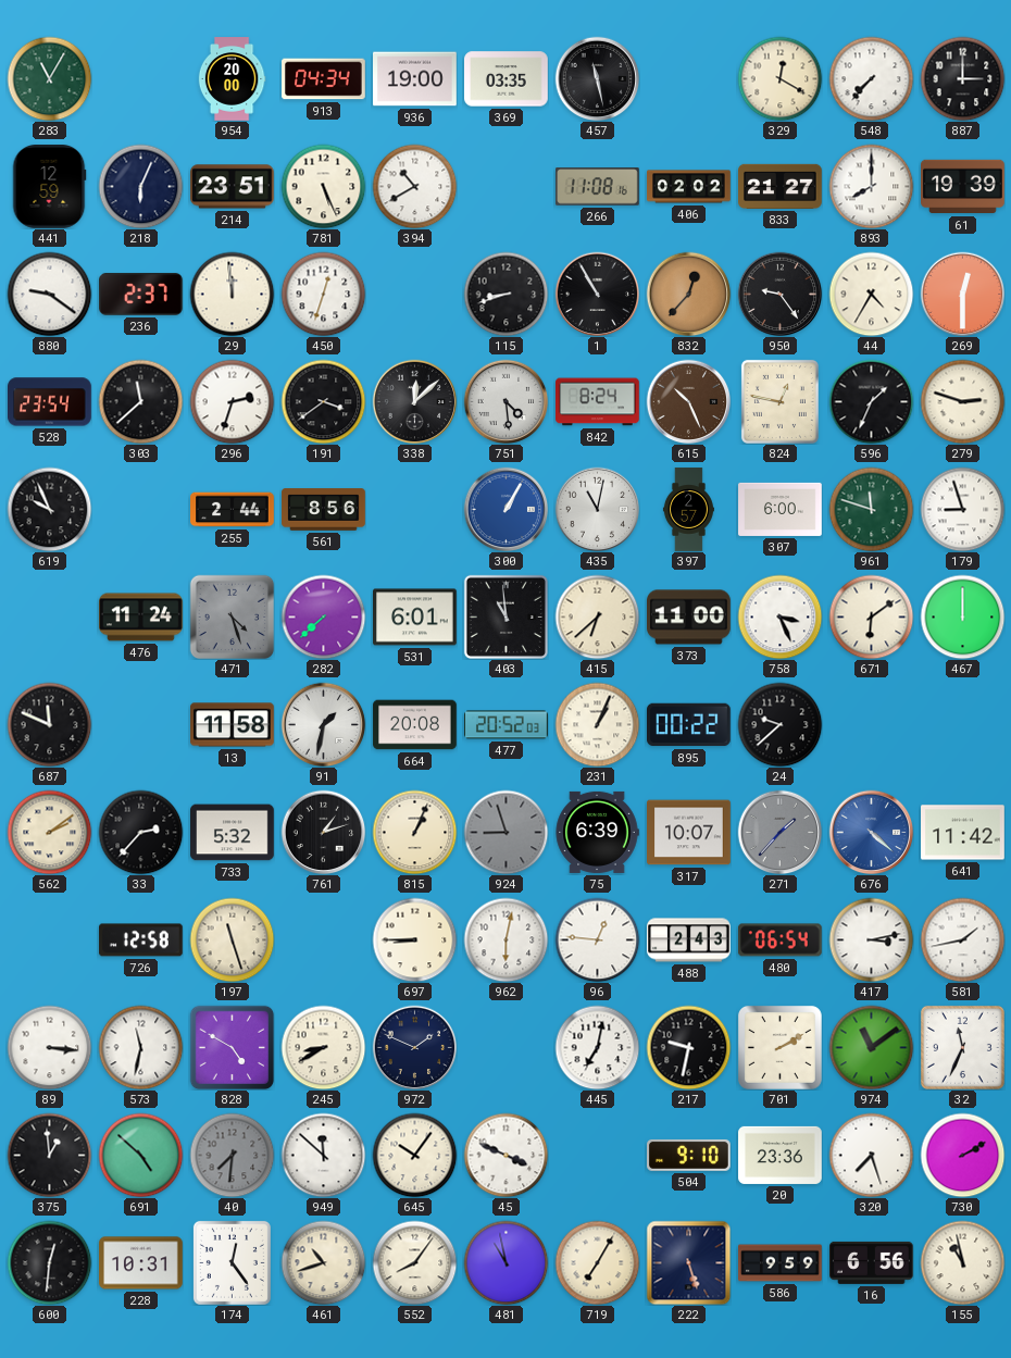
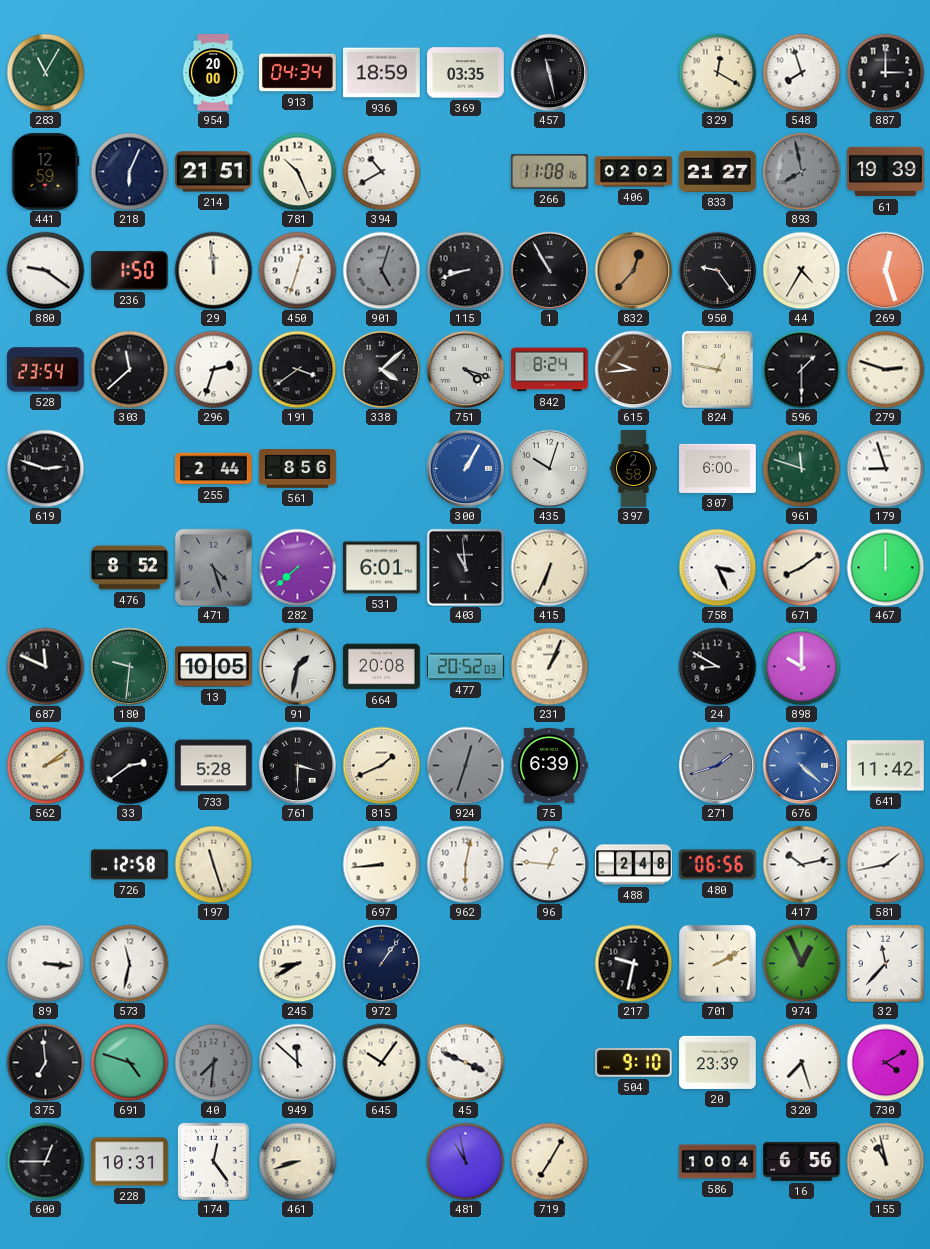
936: 19:00 -> 18:59
548: 7:37 -> 7:57
214: 23:51 -> 21:51
781: 5:26 -> 10:26
893: 8:00 -> 7:58
893 dial: white -> grey
236: 2:37 -> 1:50
901: none -> 5:03
269: 12:30 -> 12:27
338: 12:08 -> 4:08
751: 4:29 -> 4:18
615: 10:26 -> 9:44
596: 1:34 -> 1:30
619: 9:56 -> 2:48
435: 11:02 -> 10:03
397: 2:57 -> 2:58
476: 11:24 -> 8:52
415: 6:38 -> 6:34
373: 11:00 -> none
671: 6:09 -> 8:09
180: none -> 9:31
13: 11:58 -> 10:05
895: 00:22 -> none
24: 9:38 -> 8:50
898: none -> 10:00
33: 2:37 -> 2:39
733: 5:32 -> 5:28
761: 1:12 -> 3:30
815: 1:04 -> 1:41
924: 8:57 -> 12:33
317: 10:07 -> none
271: 1:37 -> 1:42
697: 8:45 -> 8:44
488: 2:43 -> 2:48
480: 06:54 -> 06:56
417: 3:13 -> 10:13
828: 4:50 -> none
972: 1:49 -> 1:06
445: 7:02 -> none
974: 11:09 -> 12:56
32: 11:34 -> 11:37
375: 12:59 -> 6:59
691: 4:52 -> 4:48
20: 23:36 -> 23:39
730: 2:10 -> 4:10
600: 12:31 -> 12:45
461: 10:42 -> 8:42
552: 8:06 -> none
222: 5:27 -> none
586: 9:59 -> 10:04
